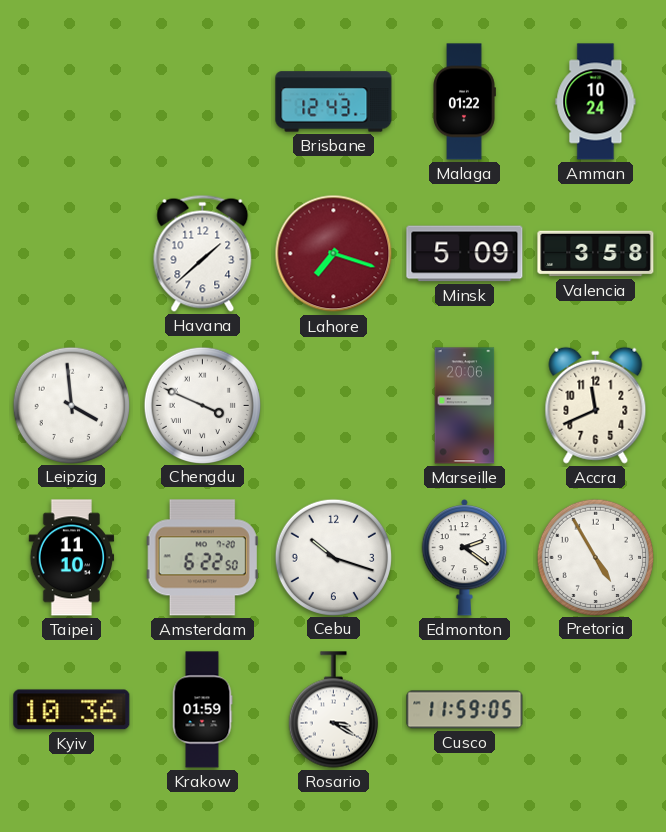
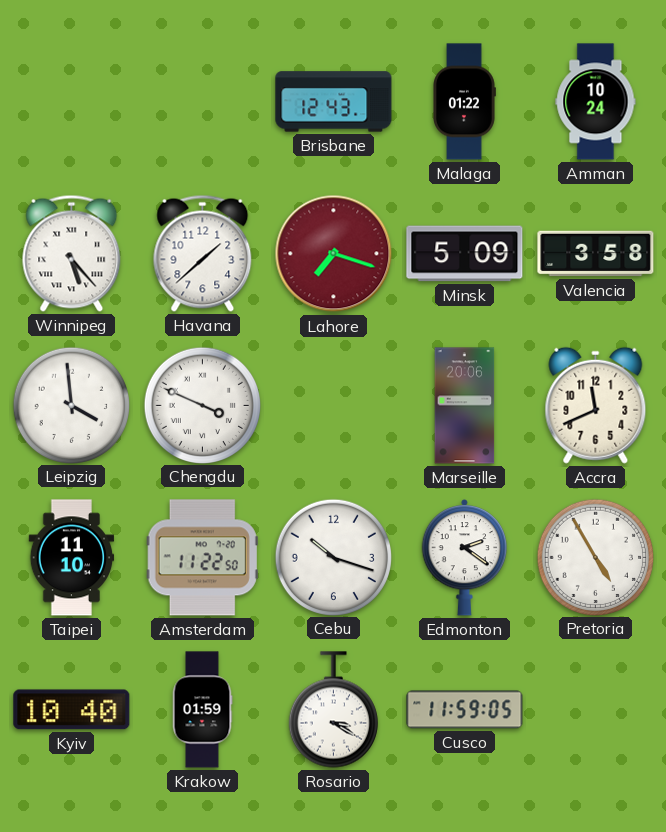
Winnipeg: none -> 5:23
Amsterdam: 6:22 -> 11:22
Kyiv: 10:36 -> 10:40
